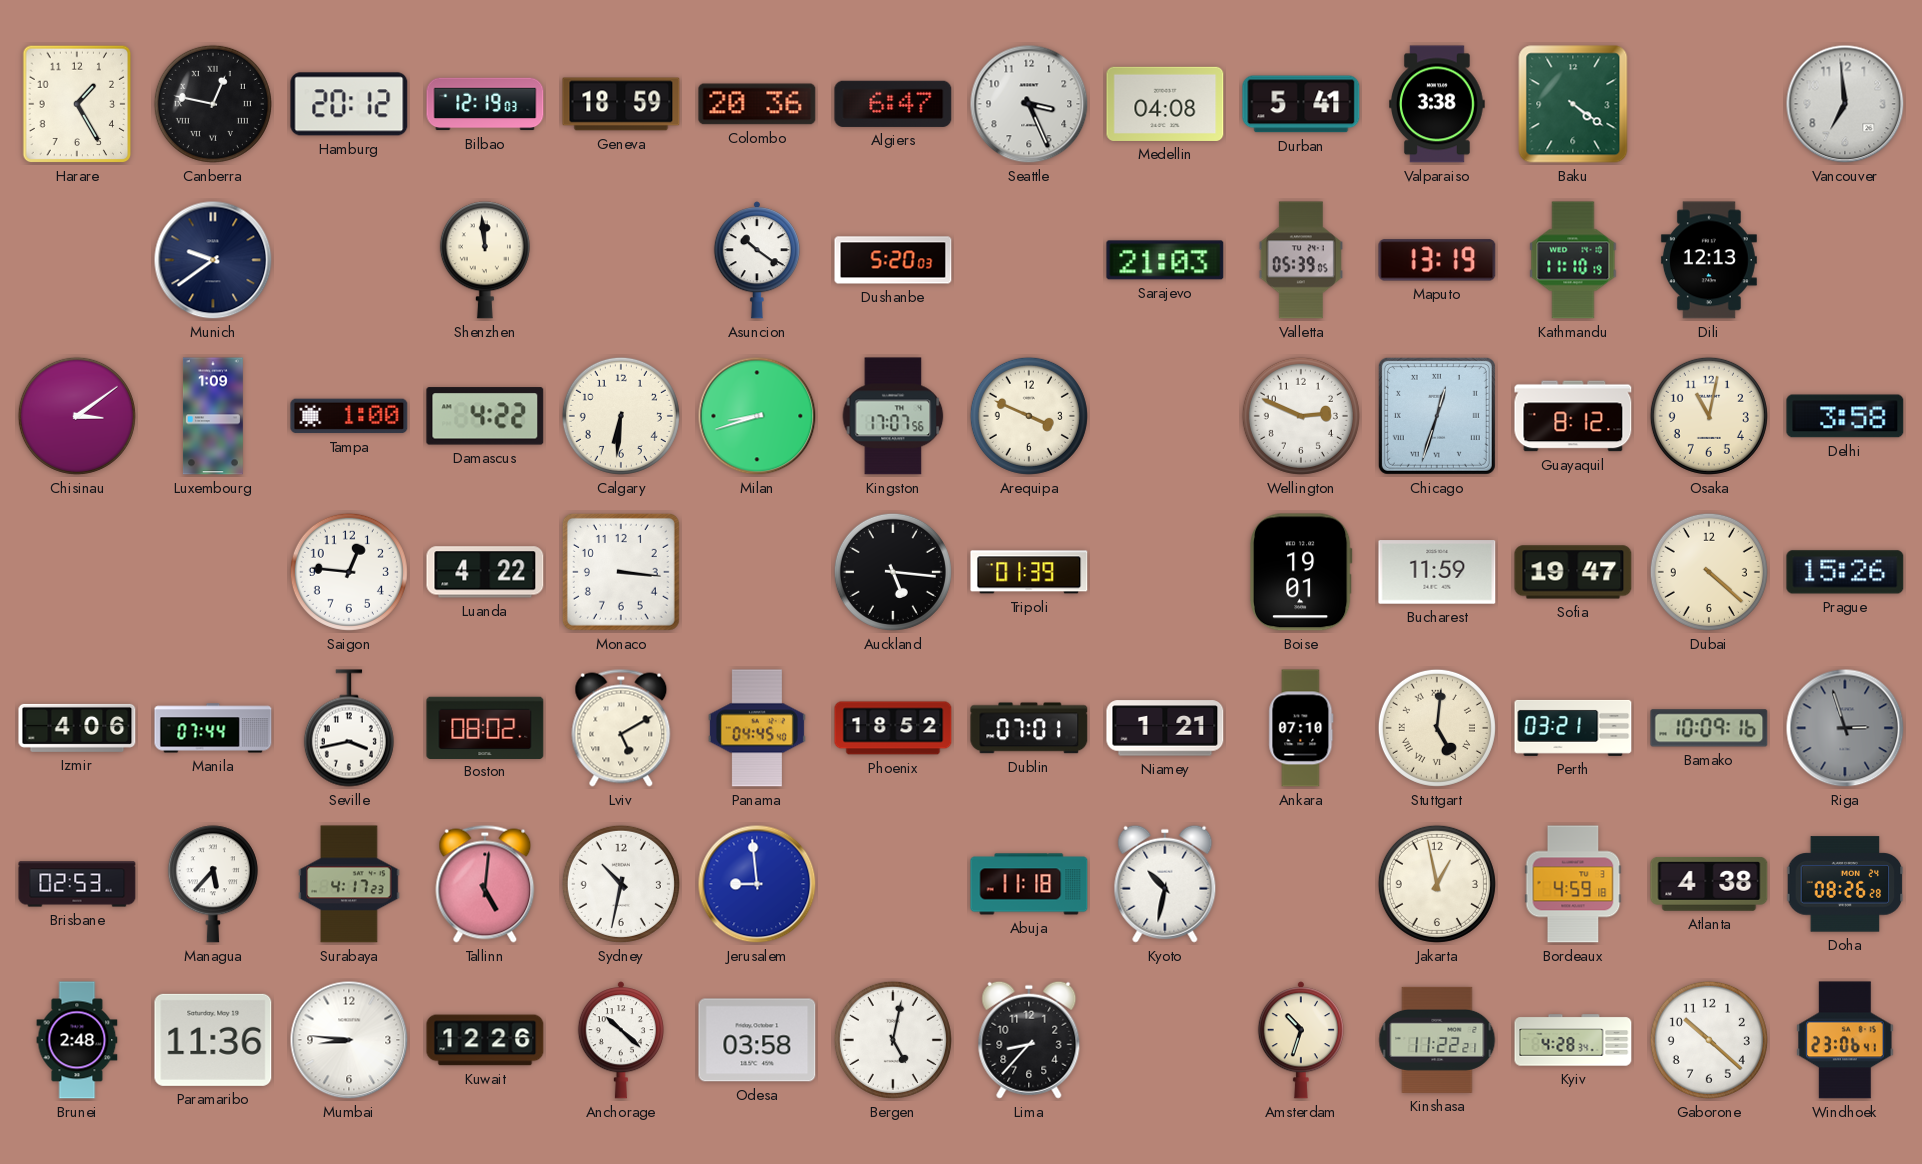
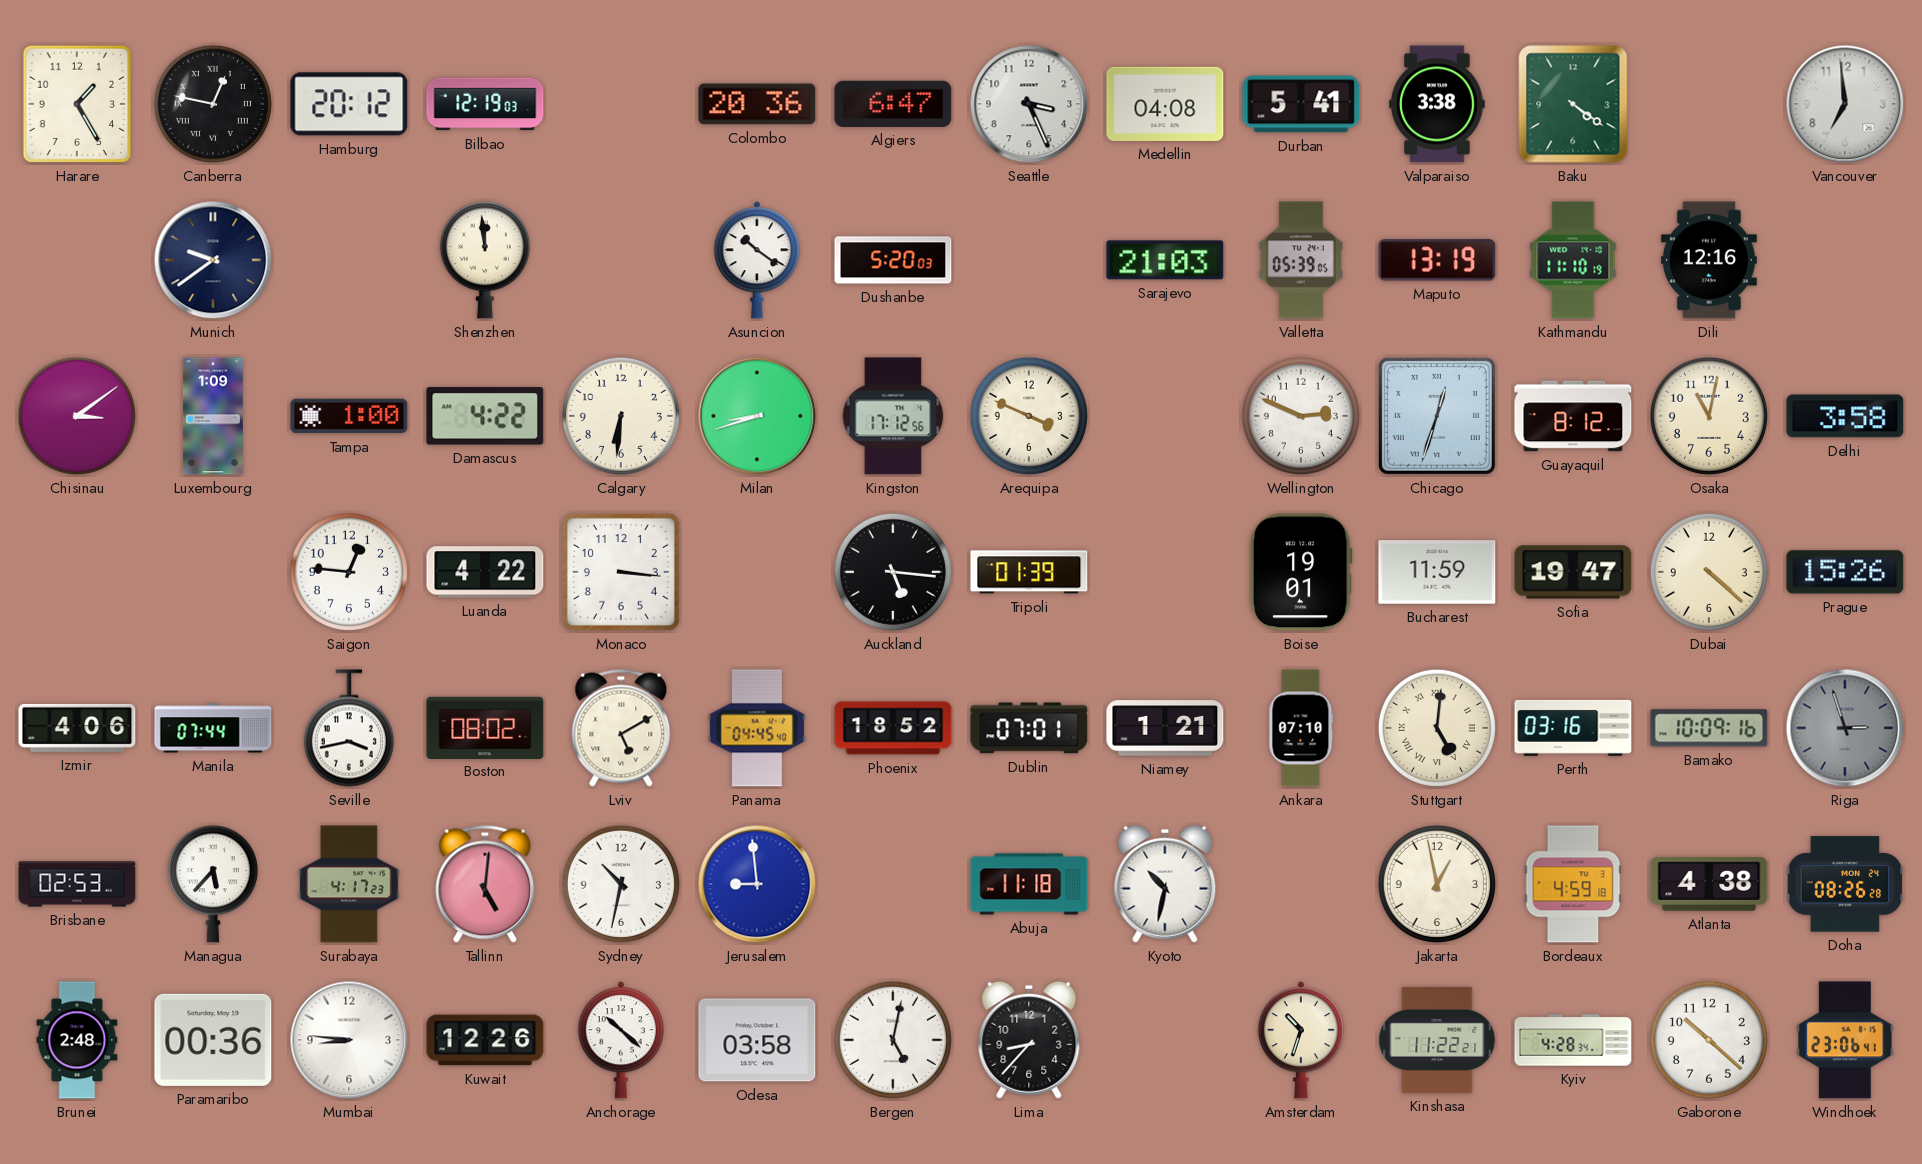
Geneva: 18:59 -> none
Dili: 12:13 -> 12:16
Kingston: 17:07 -> 17:12
Perth: 03:21 -> 03:16
Paramaribo: 11:36 -> 00:36
